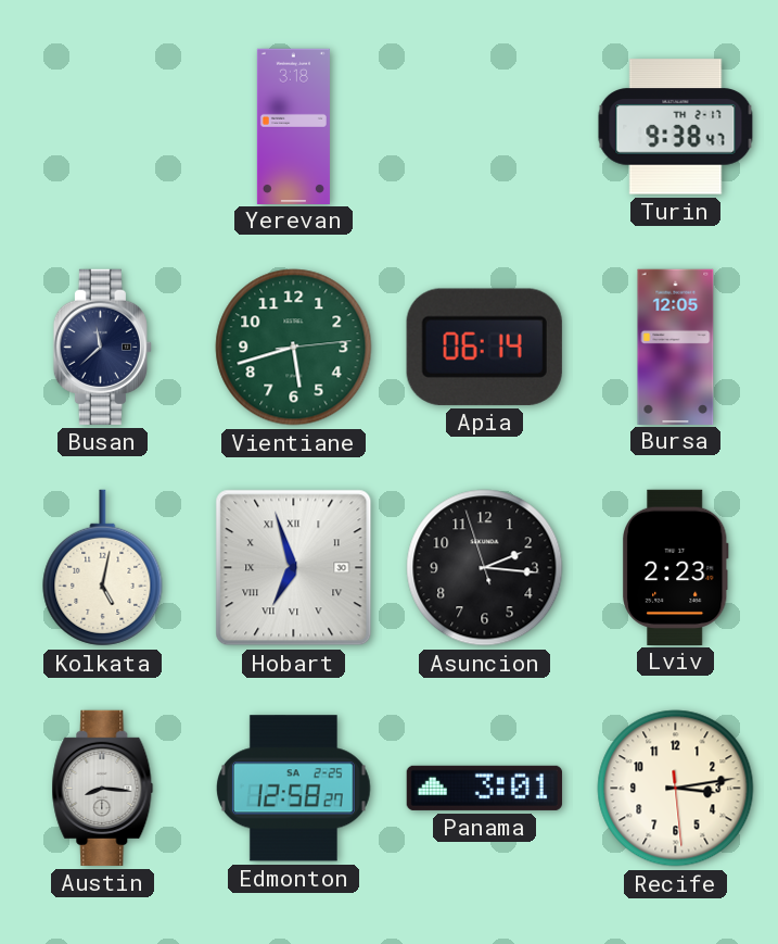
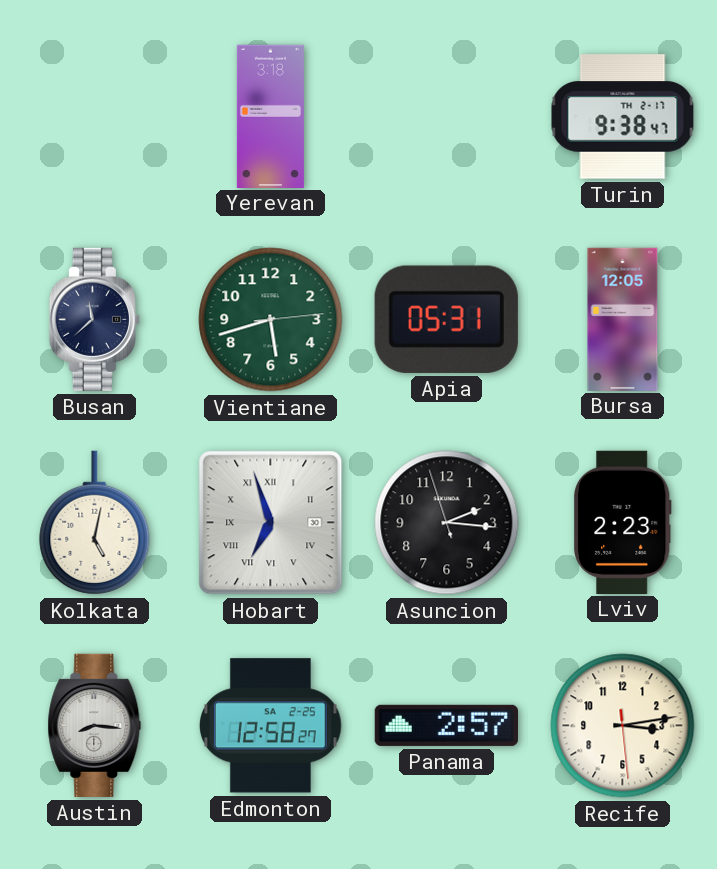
Apia: 06:14 -> 05:31
Panama: 3:01 -> 2:57
